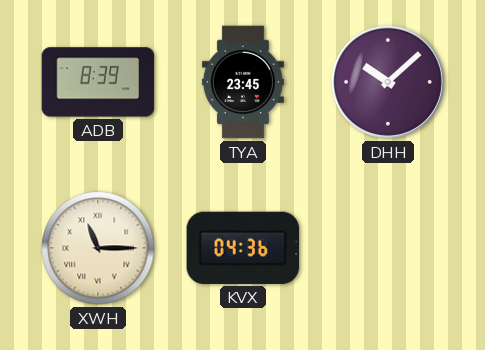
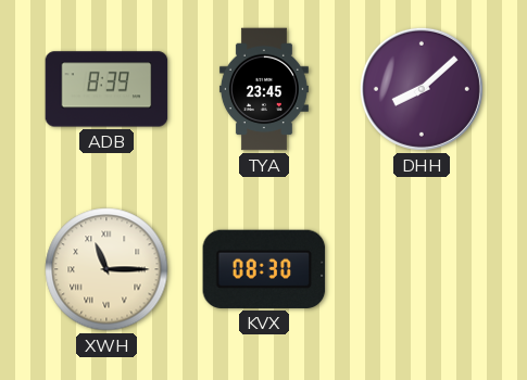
DHH: 10:08 -> 8:08
KVX: 04:36 -> 08:30
